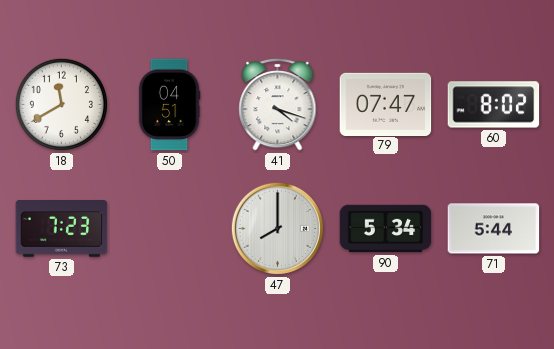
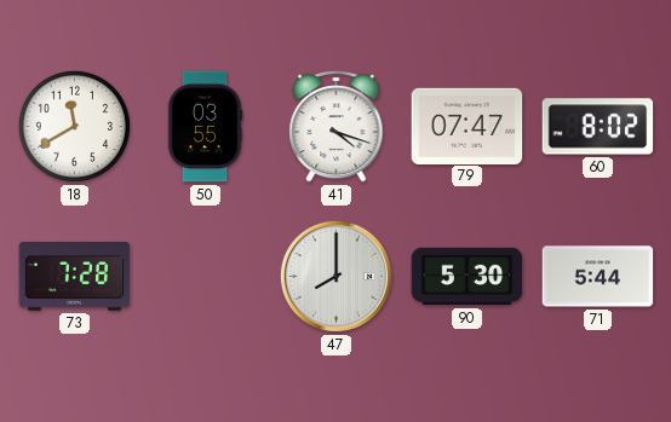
50: 04:51 -> 03:55
73: 7:23 -> 7:28
90: 5:34 -> 5:30
